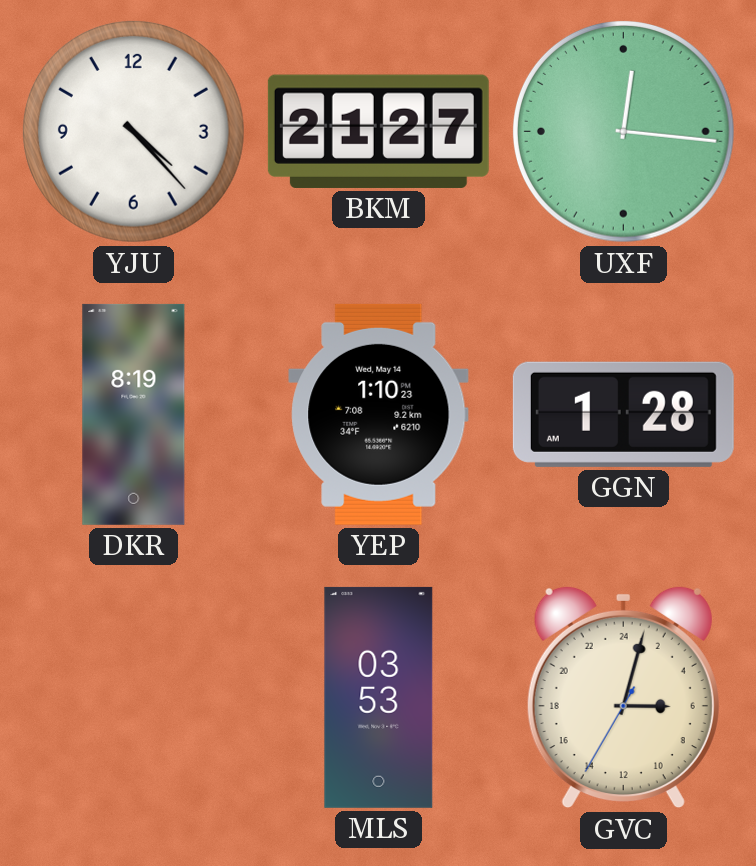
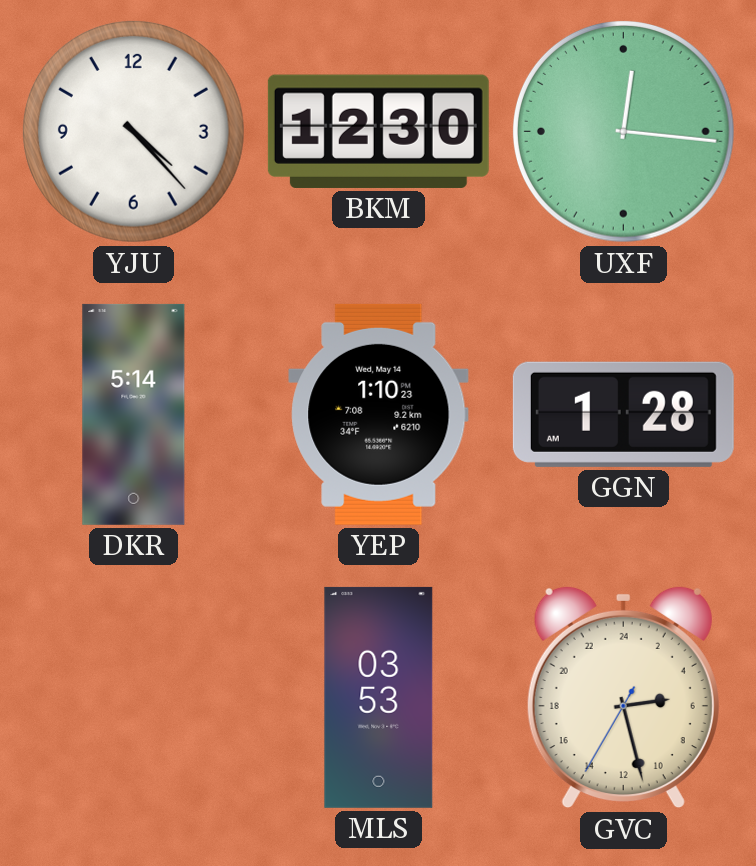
BKM: 21:27 -> 12:30
DKR: 8:19 -> 5:14
GVC: 6:02 -> 5:27
